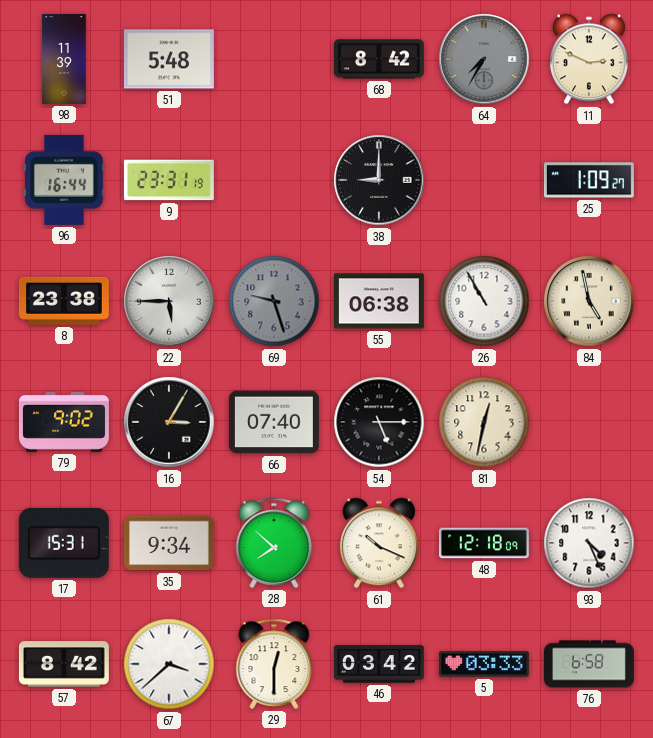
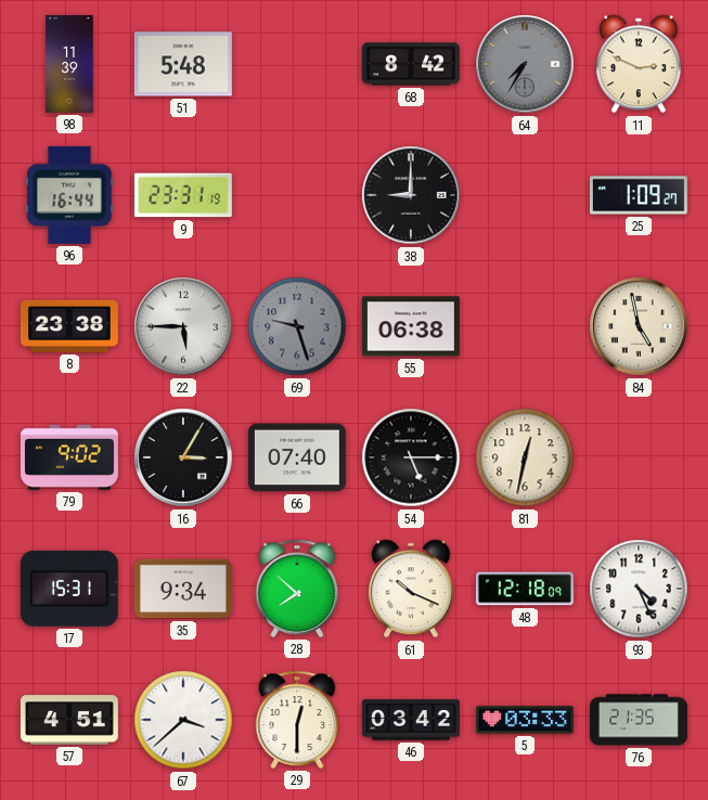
26: 10:55 -> none
57: 8:42 -> 4:51
76: 6:58 -> 21:35
